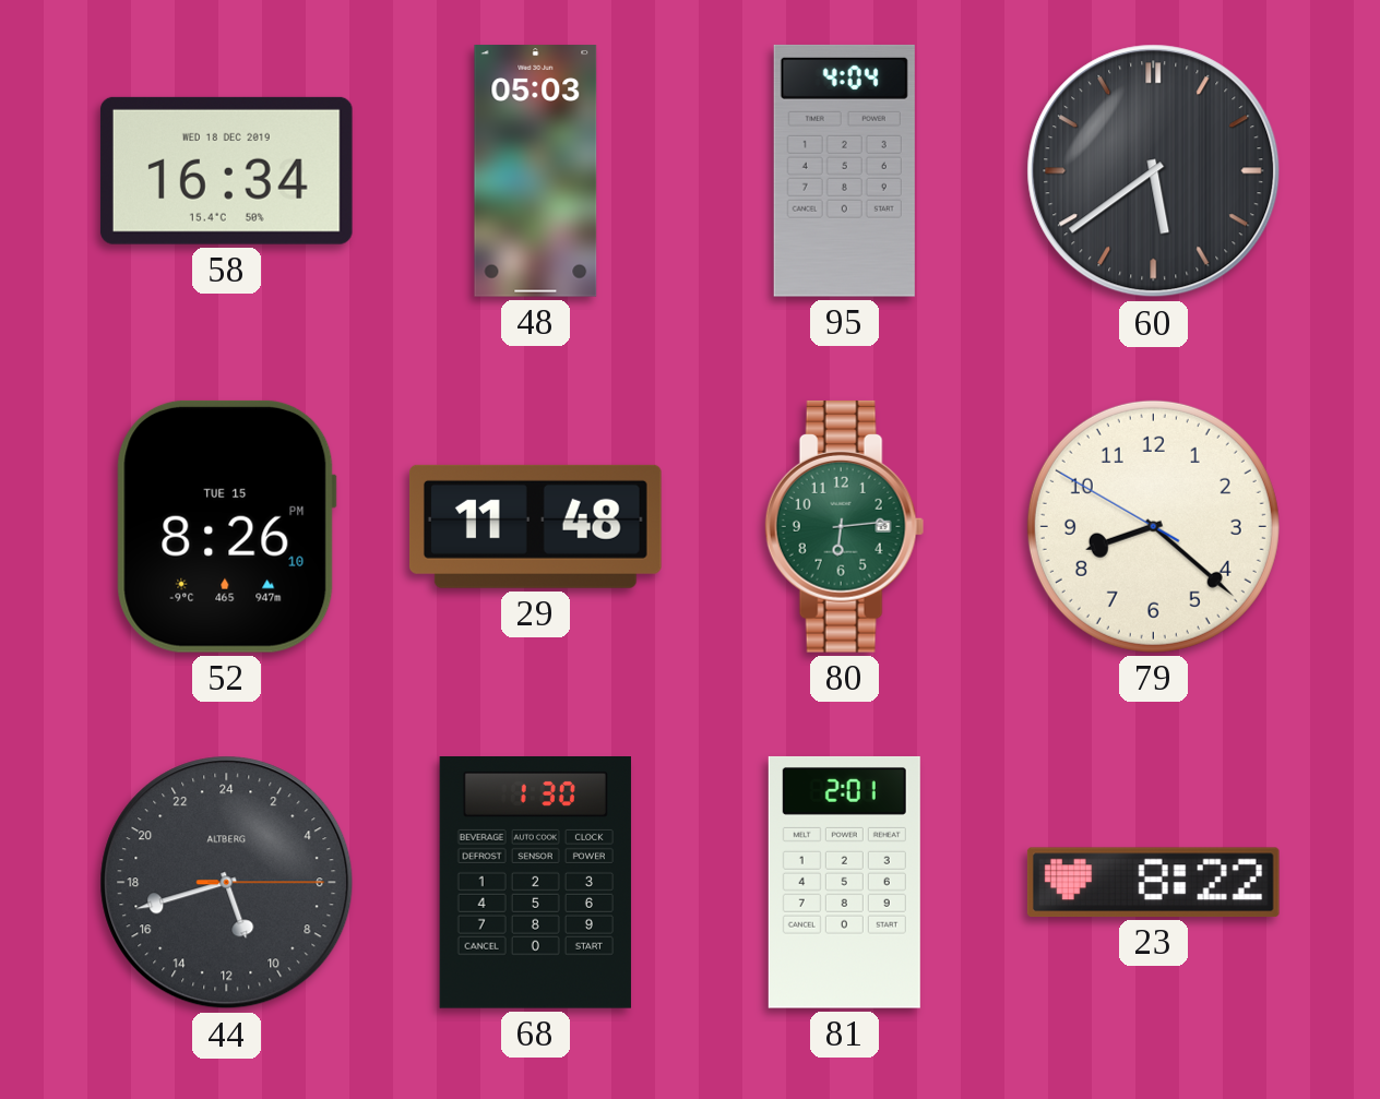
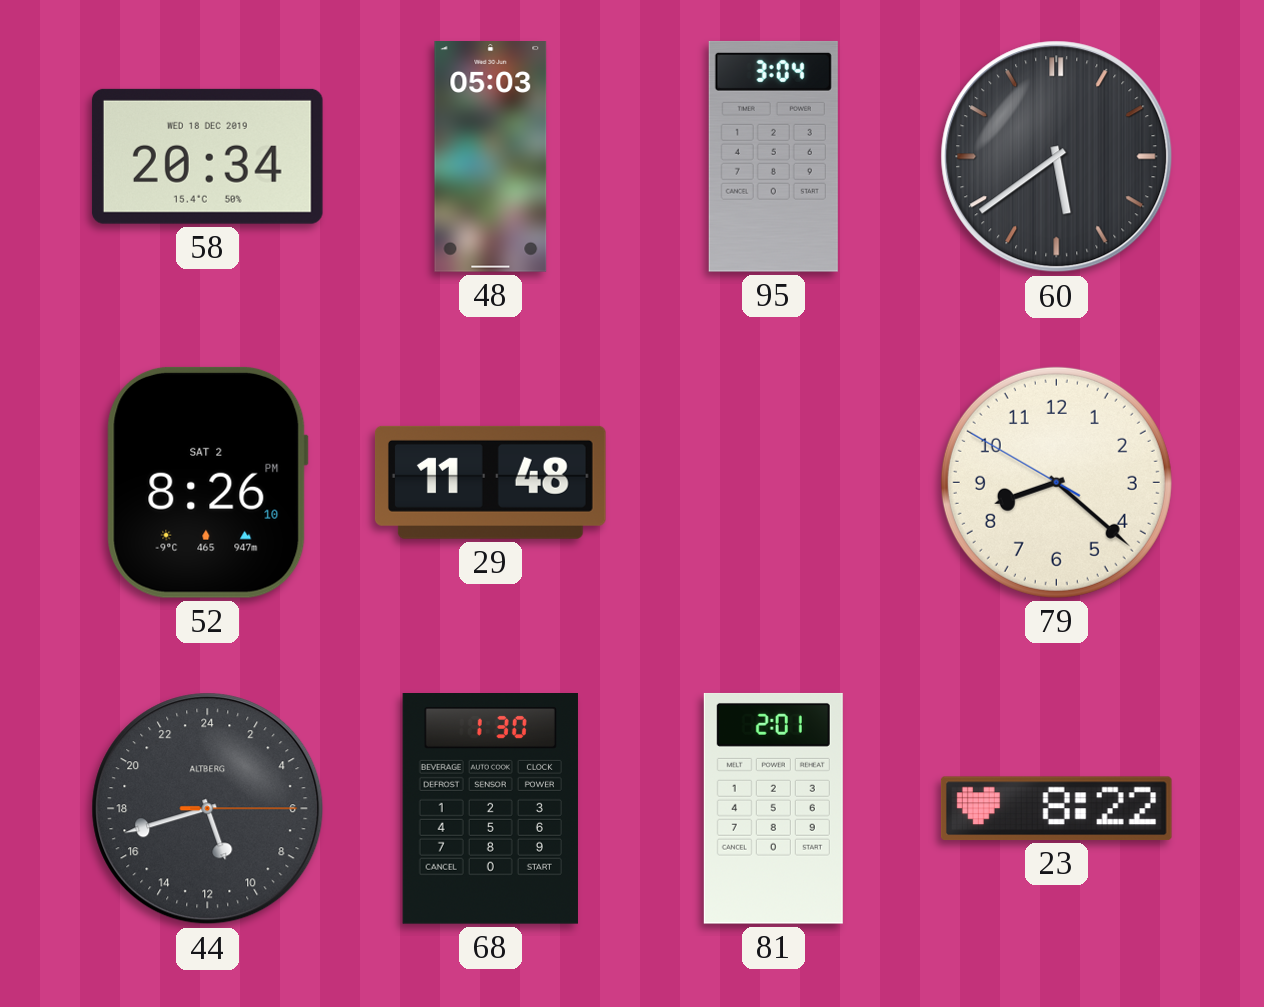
58: 16:34 -> 20:34
95: 4:04 -> 3:04
52 date: TUE 15 -> SAT 2
80: 6:14 -> none
